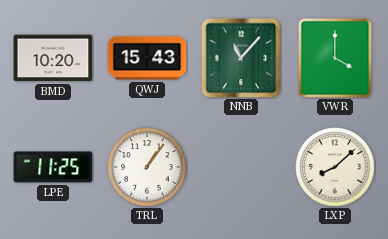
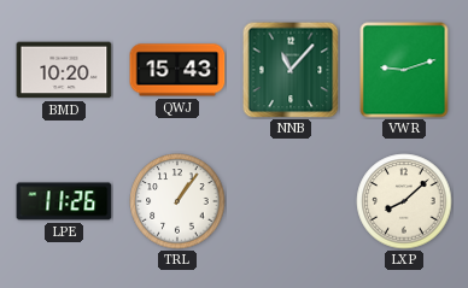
VWR: 4:00 -> 9:12
LPE: 11:25 -> 11:26
